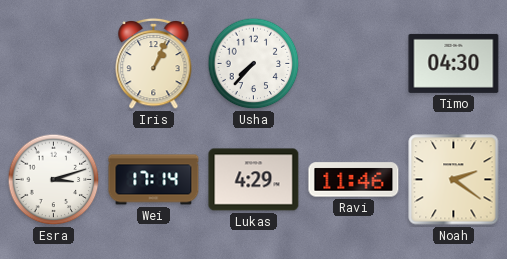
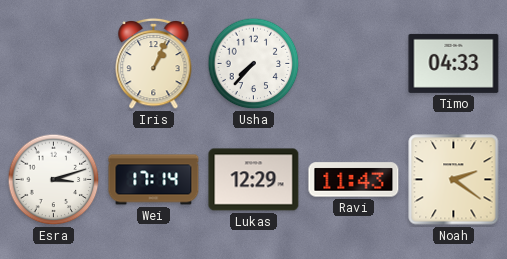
Timo: 04:30 -> 04:33
Lukas: 4:29 -> 12:29
Ravi: 11:46 -> 11:43
